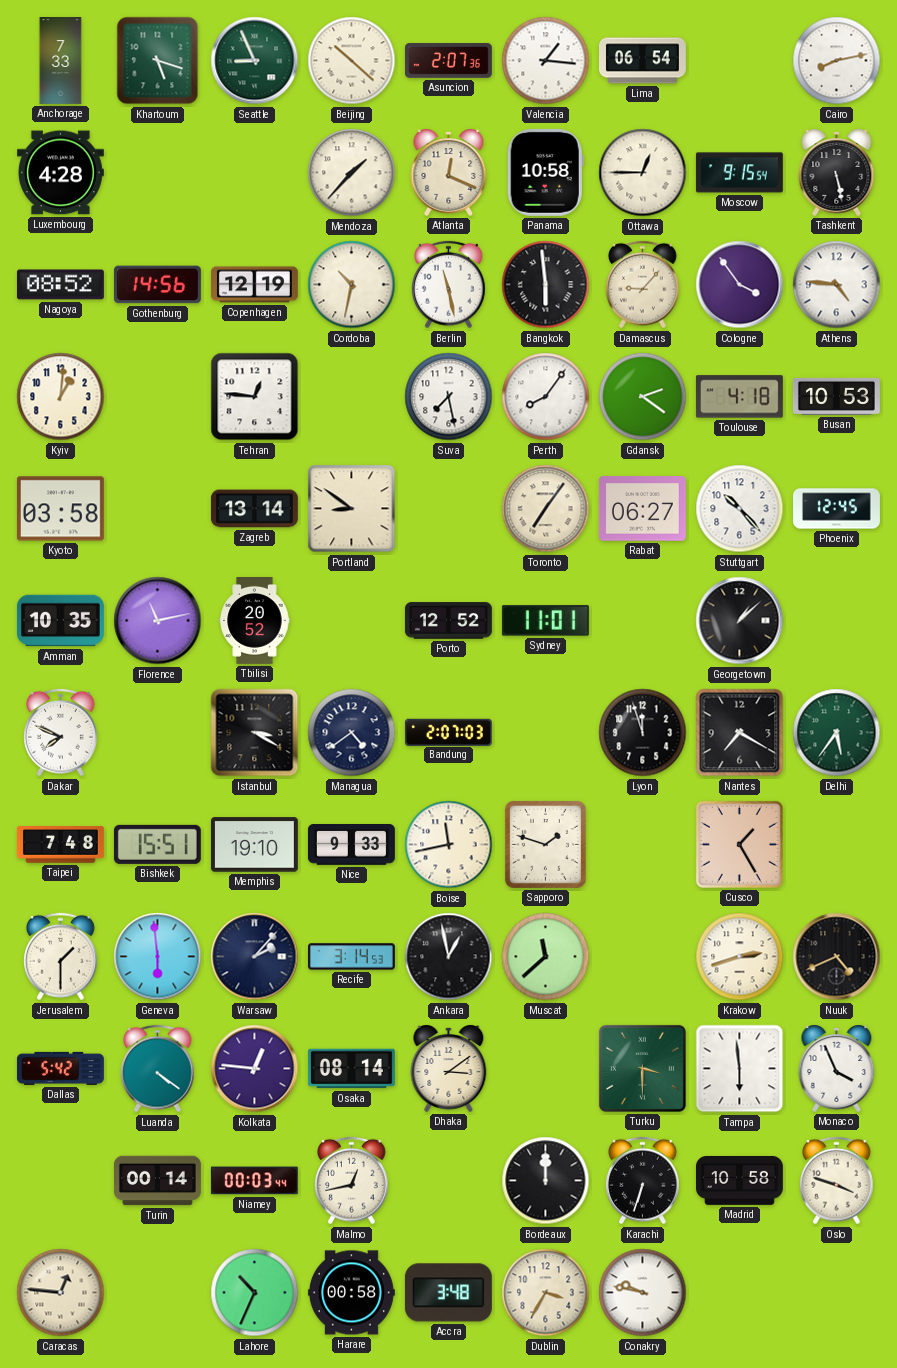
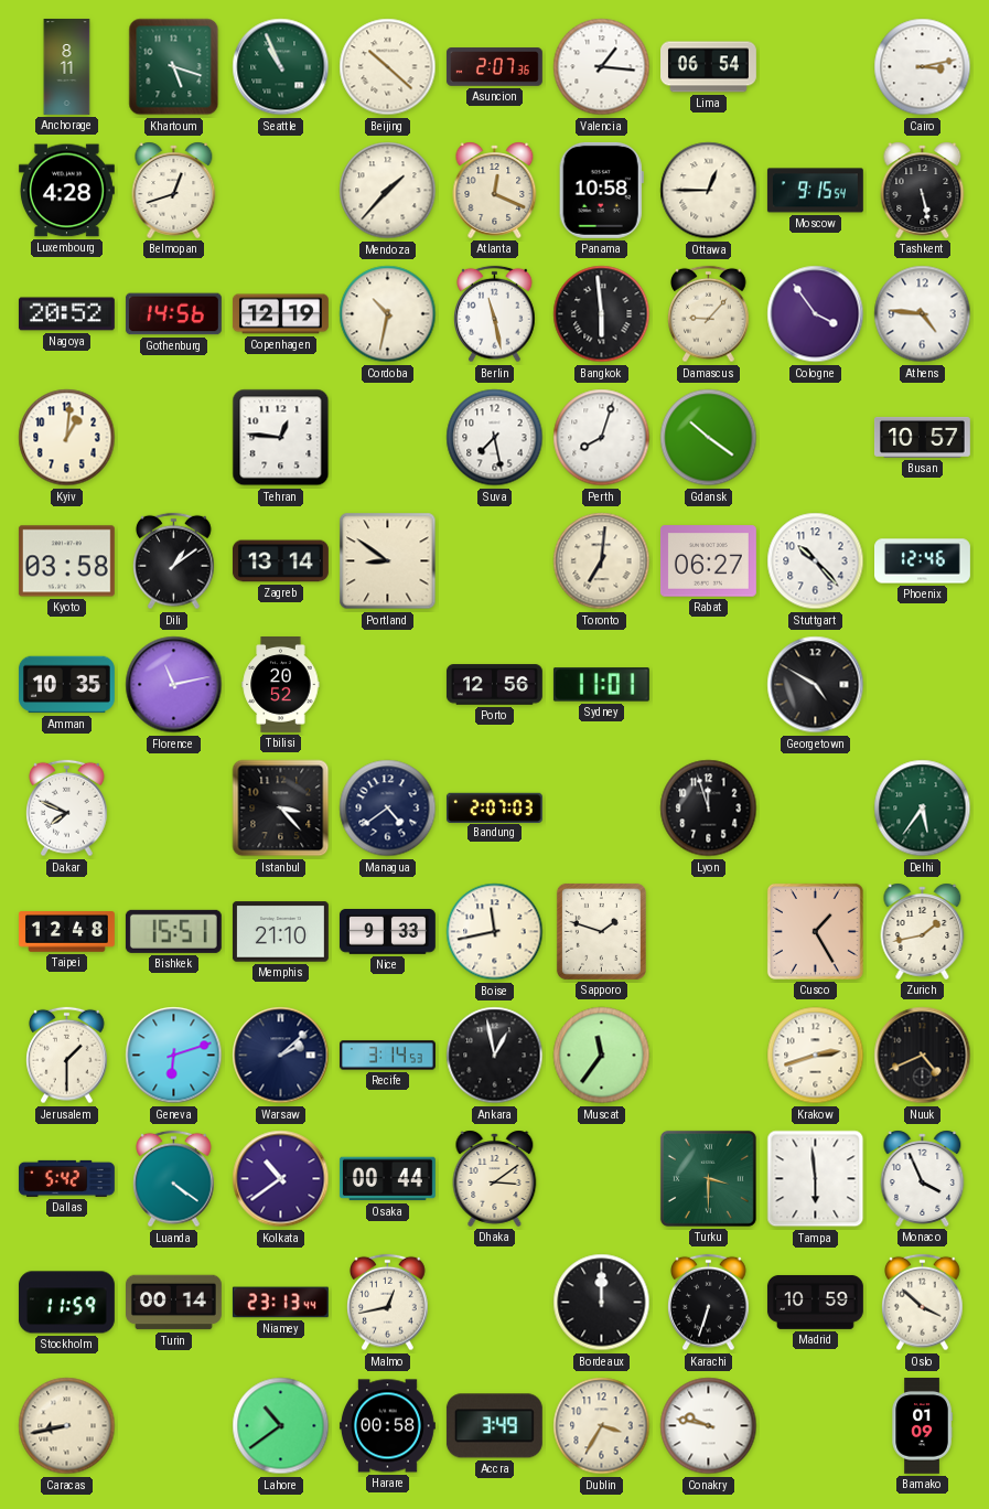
Anchorage: 7:33 -> 8:11
Seattle: 8:56 -> 10:56
Cairo: 8:13 -> 3:13
Belmopan: none -> 12:42
Nagoya: 08:52 -> 20:52
Perth: 8:06 -> 8:03
Gdansk: 2:21 -> 10:21
Toulouse: 4:18 -> none
Busan: 10:53 -> 10:57
Dili: none -> 1:09
Toronto: 7:06 -> 7:01
Phoenix: 12:45 -> 12:46
Porto: 12:52 -> 12:56
Georgetown: 1:08 -> 4:50
Istanbul: 3:20 -> 3:23
Nantes: 7:20 -> none
Taipei: 7:48 -> 12:48
Memphis: 19:10 -> 21:10
Zurich: none -> 1:43
Geneva: 5:59 -> 6:12
Warsaw: 2:07 -> 2:08
Muscat: 11:38 -> 11:36
Kolkata: 12:46 -> 10:39
Osaka: 08:14 -> 00:44
Stockholm: none -> 11:59
Niamey: 00:03 -> 23:13
Madrid: 10:58 -> 10:59
Oslo: 3:48 -> 3:52
Caracas: 12:46 -> 8:43
Lahore: 10:34 -> 10:39
Accra: 3:48 -> 3:49
Bamako: none -> 01:09
